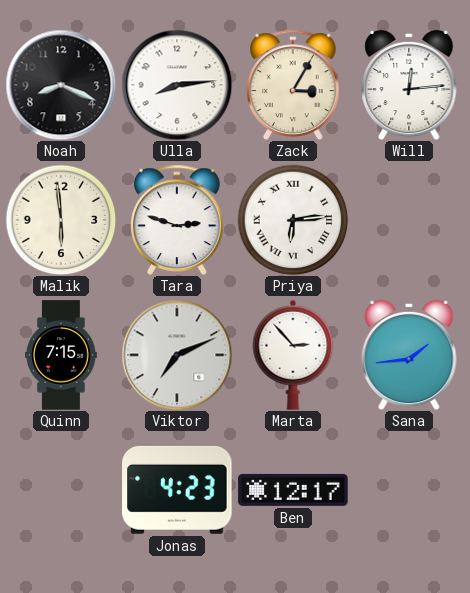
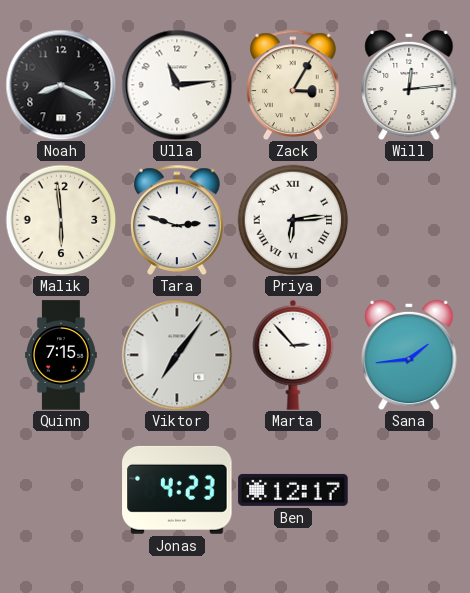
Ulla: 8:14 -> 11:14
Viktor: 7:11 -> 7:06
